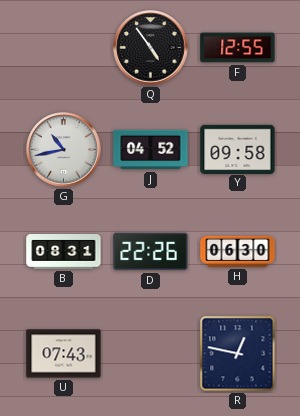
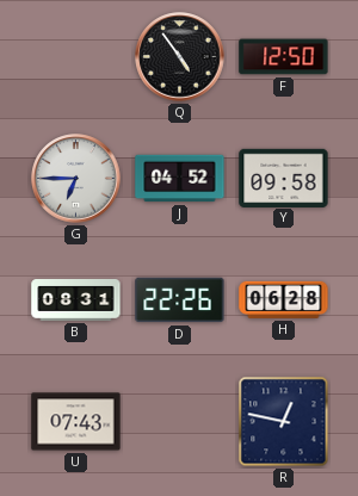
F: 12:55 -> 12:50
G: 10:43 -> 6:45
H: 06:30 -> 06:28
